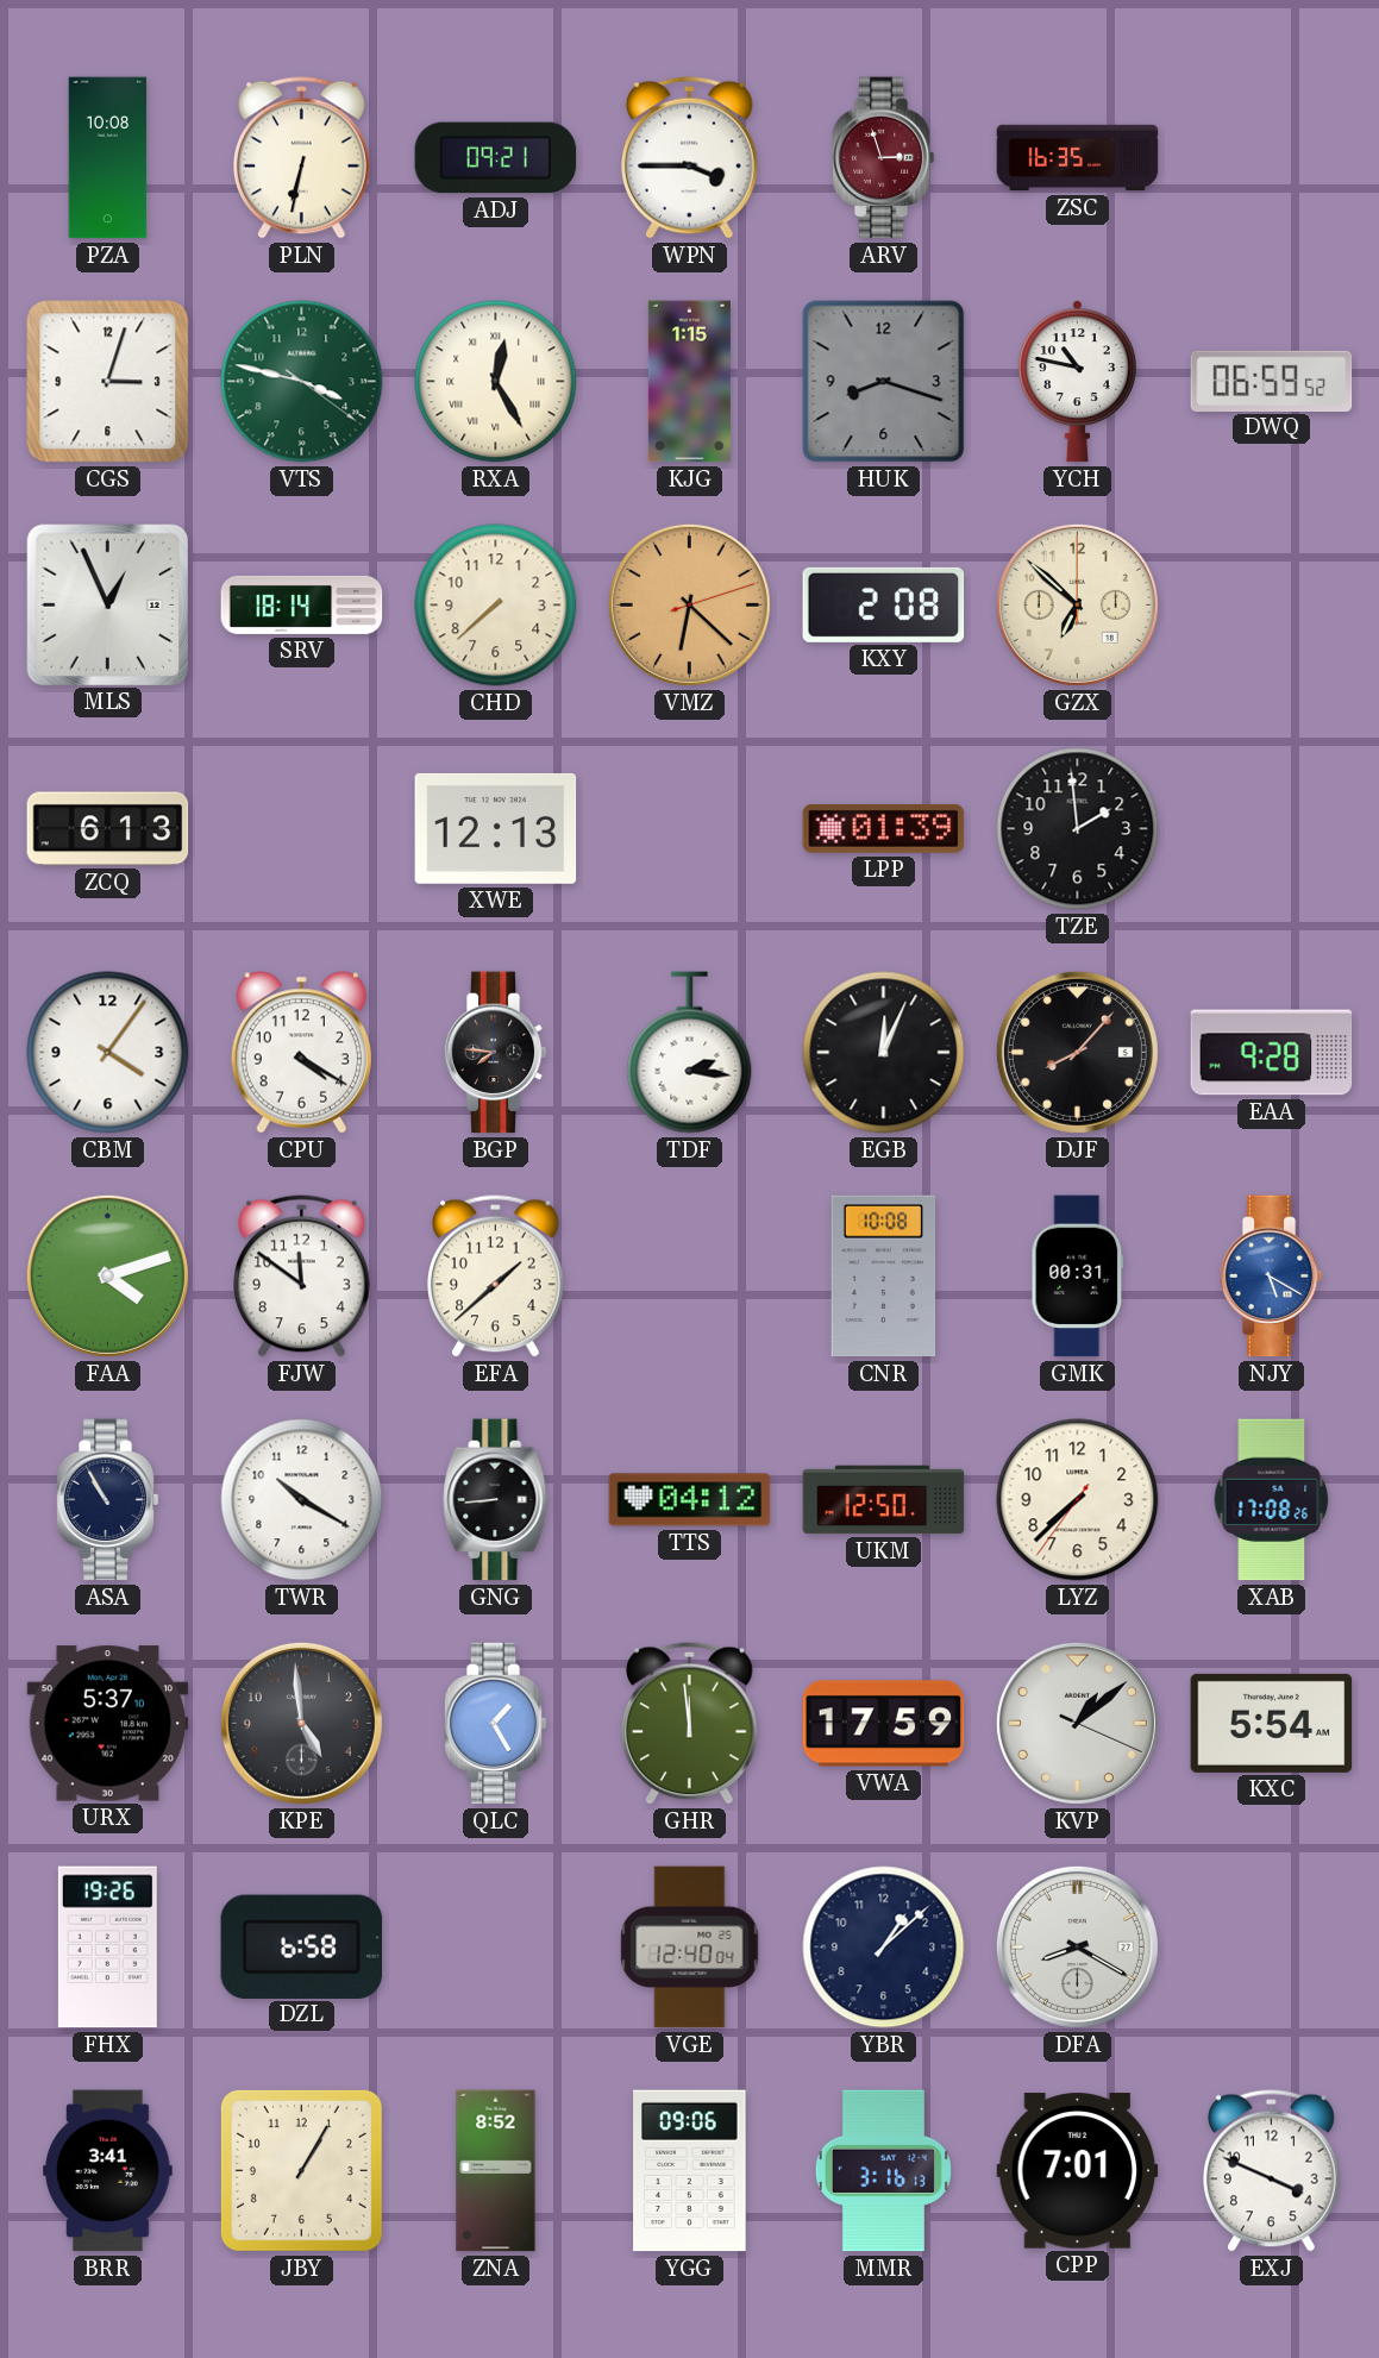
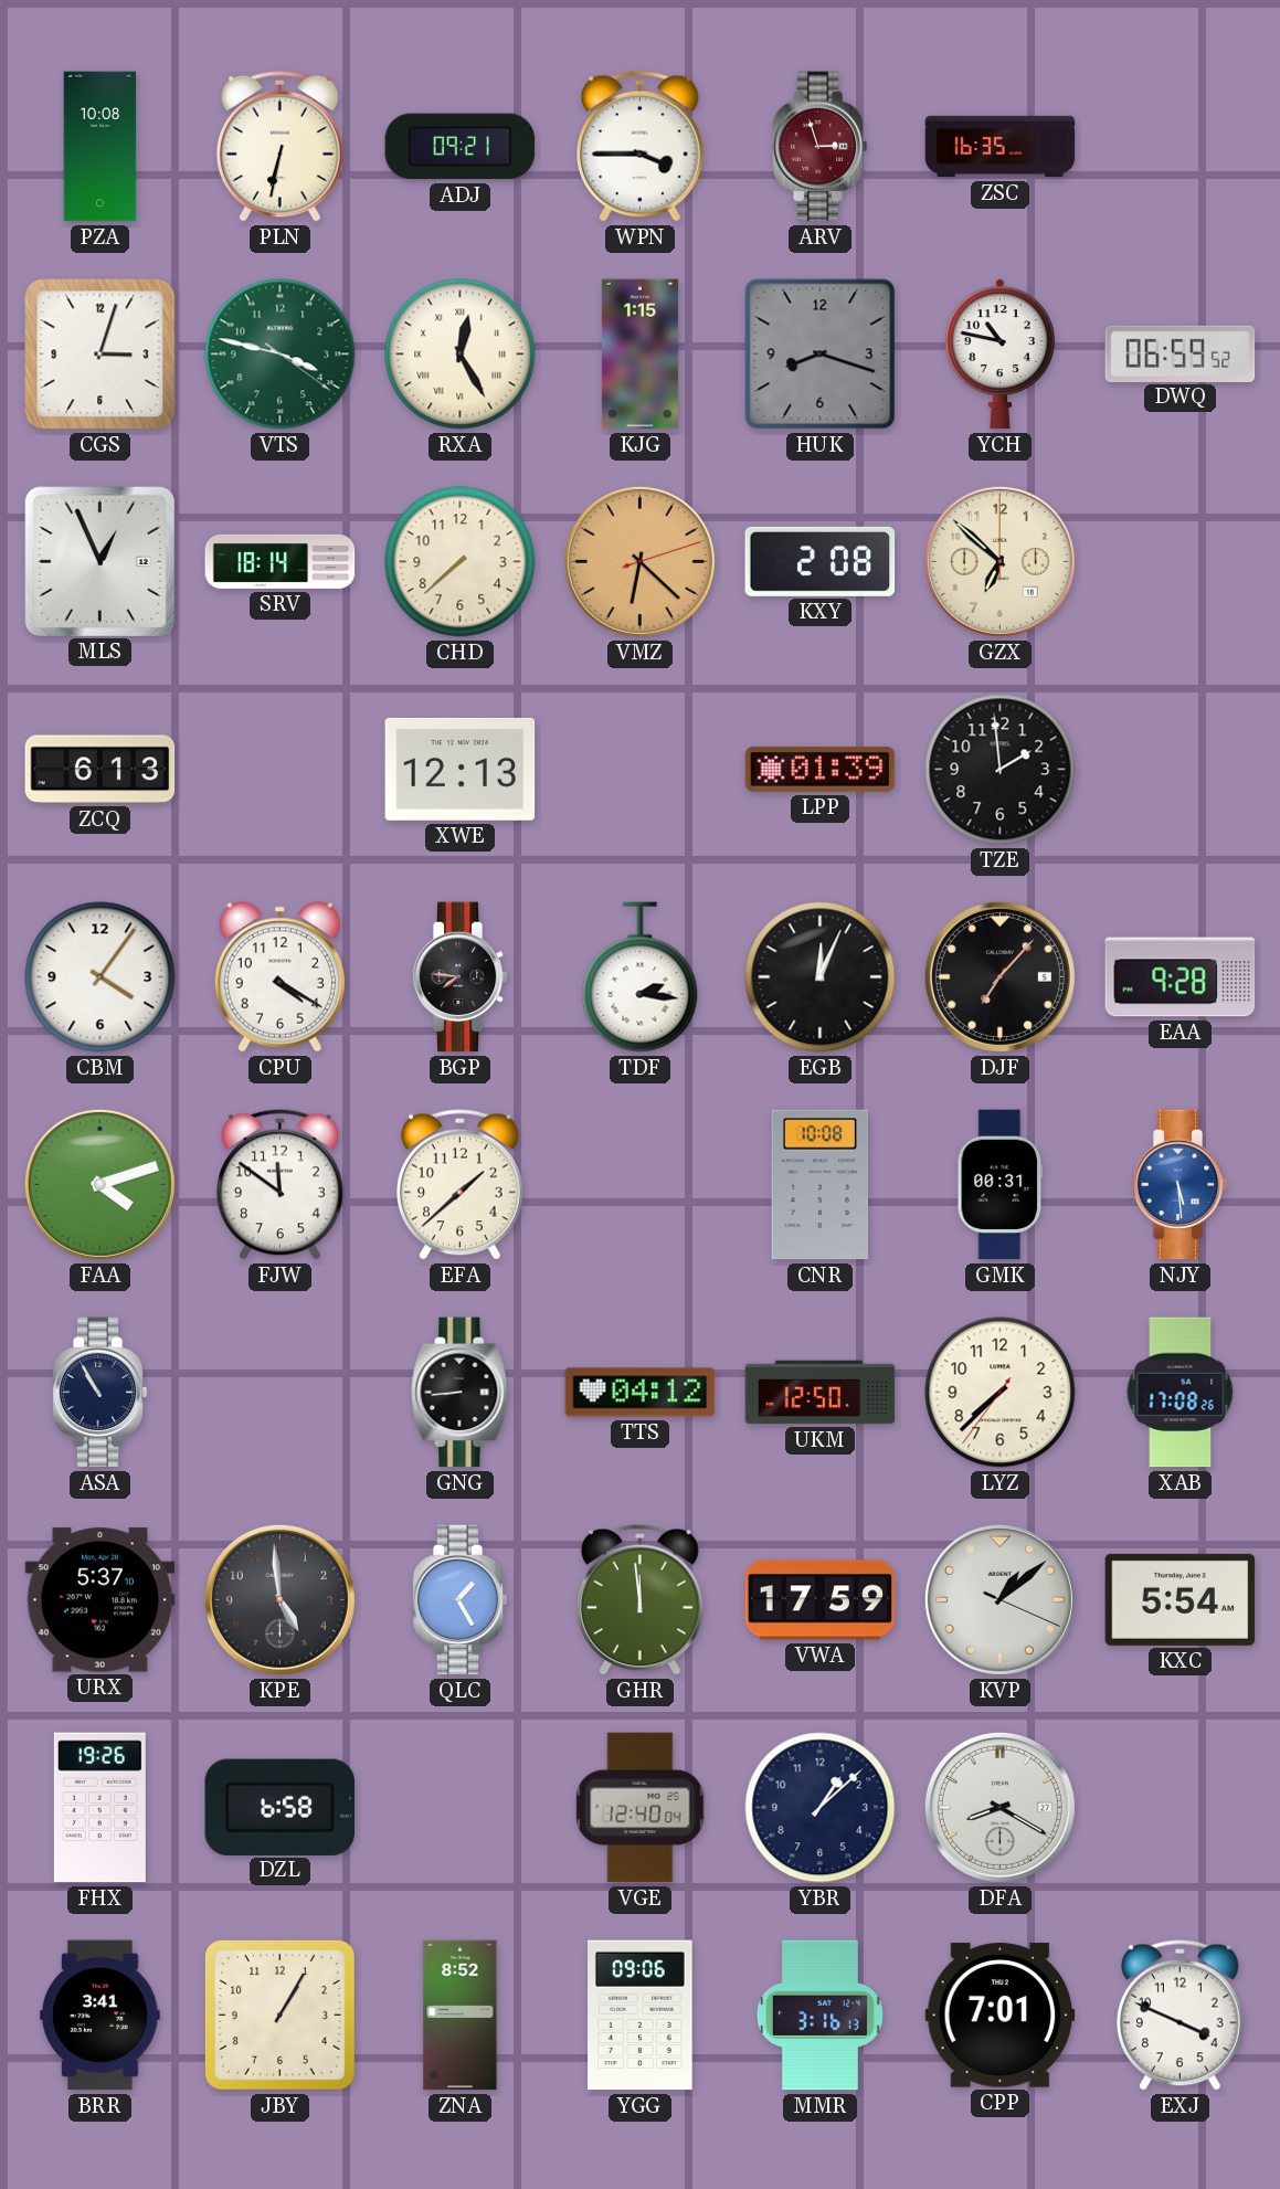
DJF: 8:07 -> 7:07
NJY: 5:20 -> 5:29
TWR: 10:20 -> none
